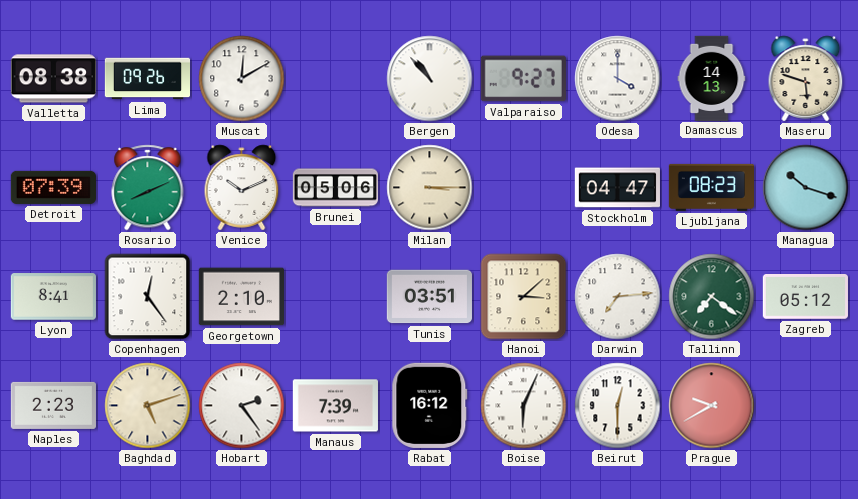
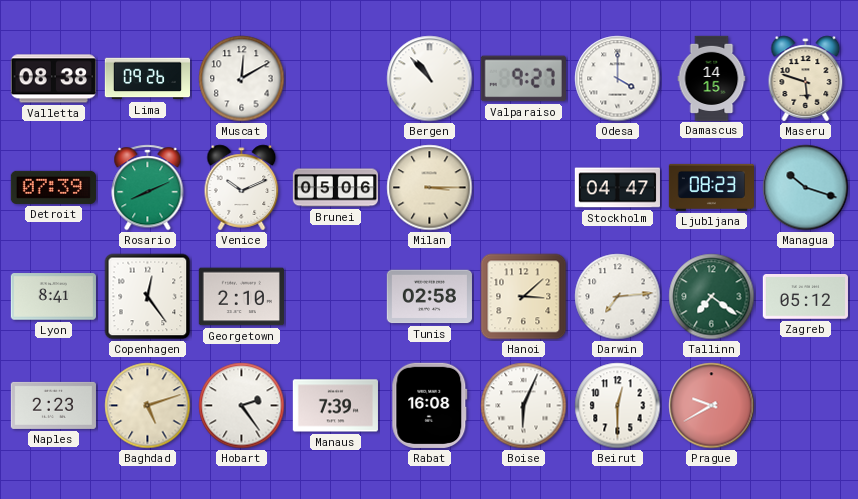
Damascus: 14:13 -> 14:15
Tunis: 03:51 -> 02:58
Rabat: 16:12 -> 16:08
